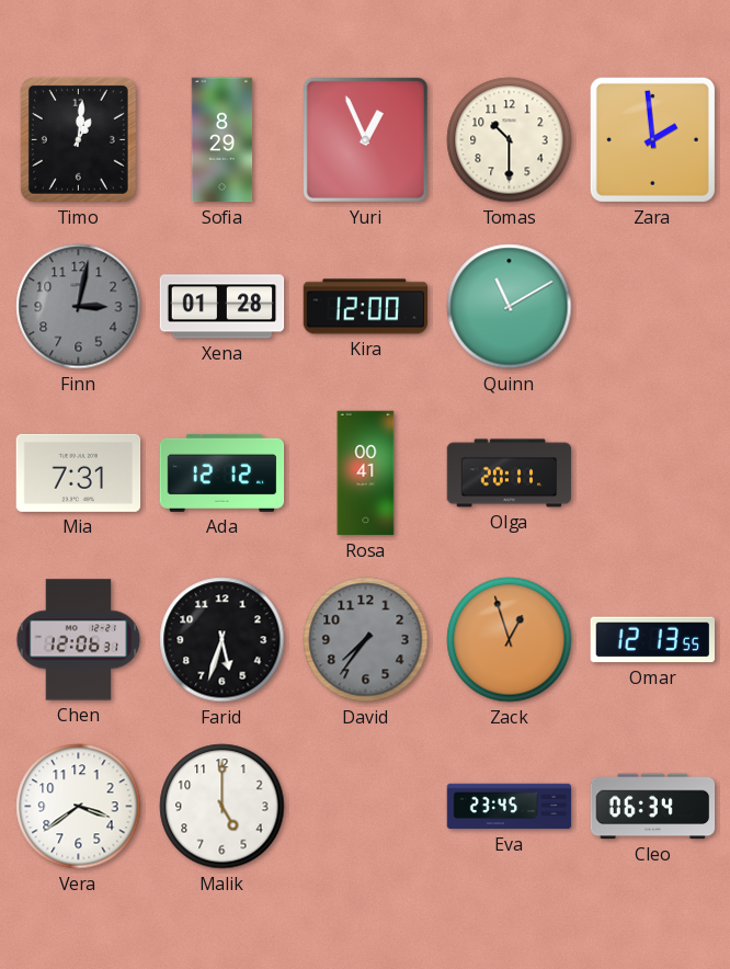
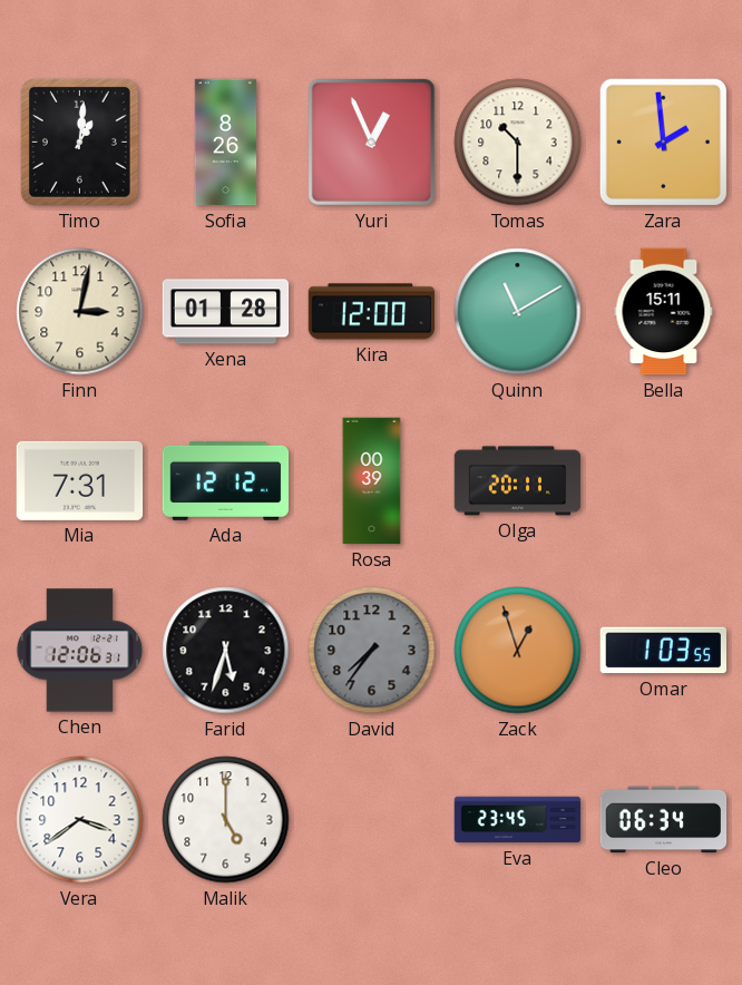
Sofia: 8:29 -> 8:26
Finn dial: grey -> cream
Bella: none -> 15:11
Rosa: 00:41 -> 00:39
Omar: 12:13 -> 1:03
